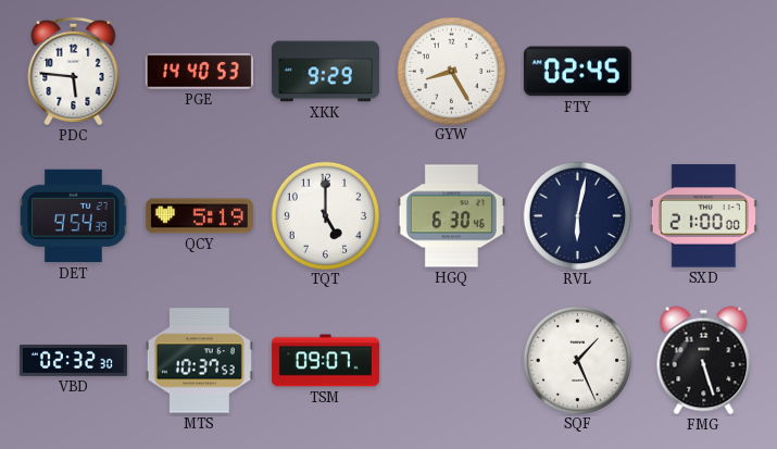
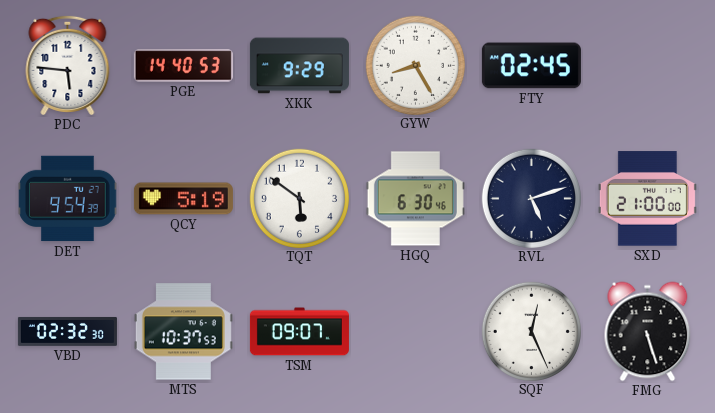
TQT: 5:00 -> 5:51
RVL: 6:02 -> 5:12
SQF: 1:26 -> 12:26
